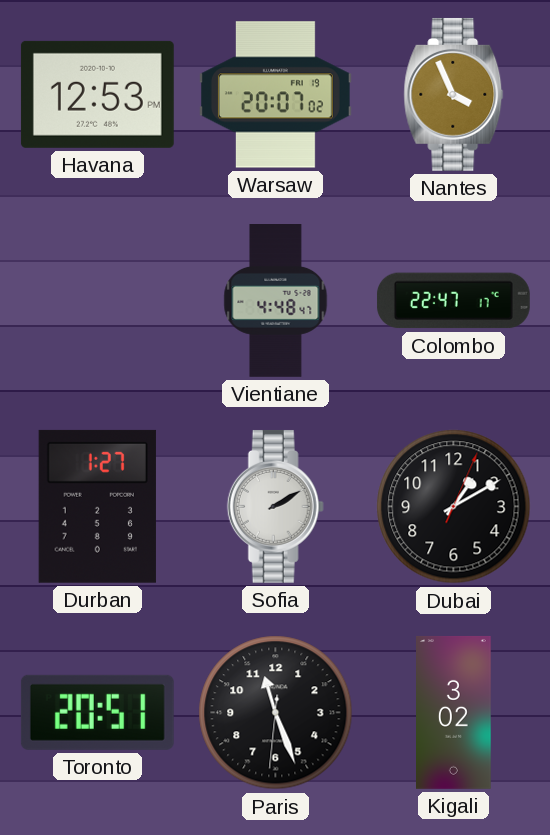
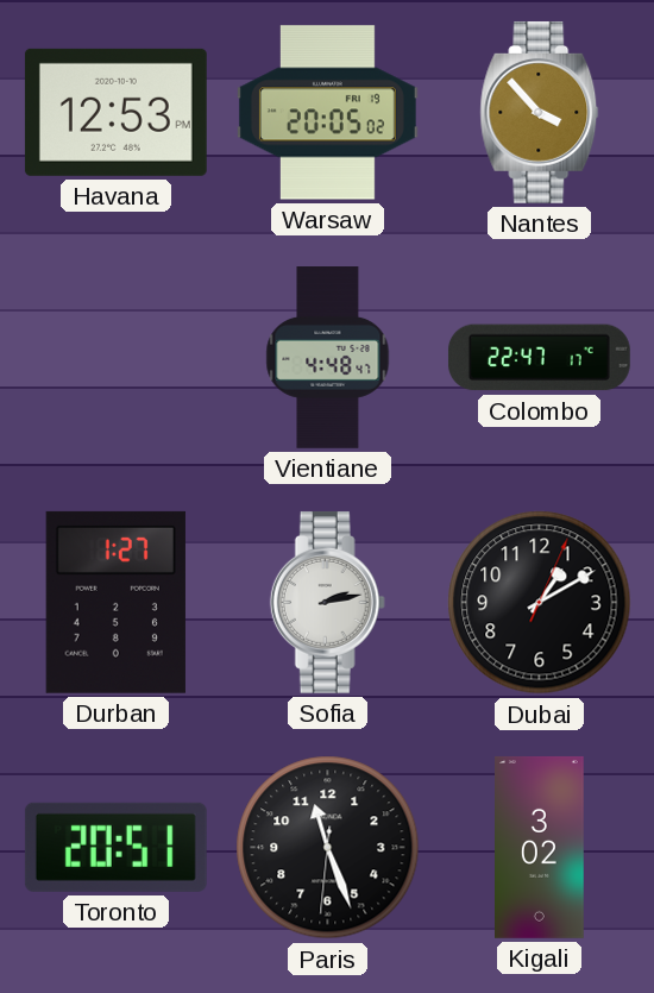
Warsaw: 20:07 -> 20:05
Nantes: 3:56 -> 3:53
Sofia: 2:10 -> 2:13
